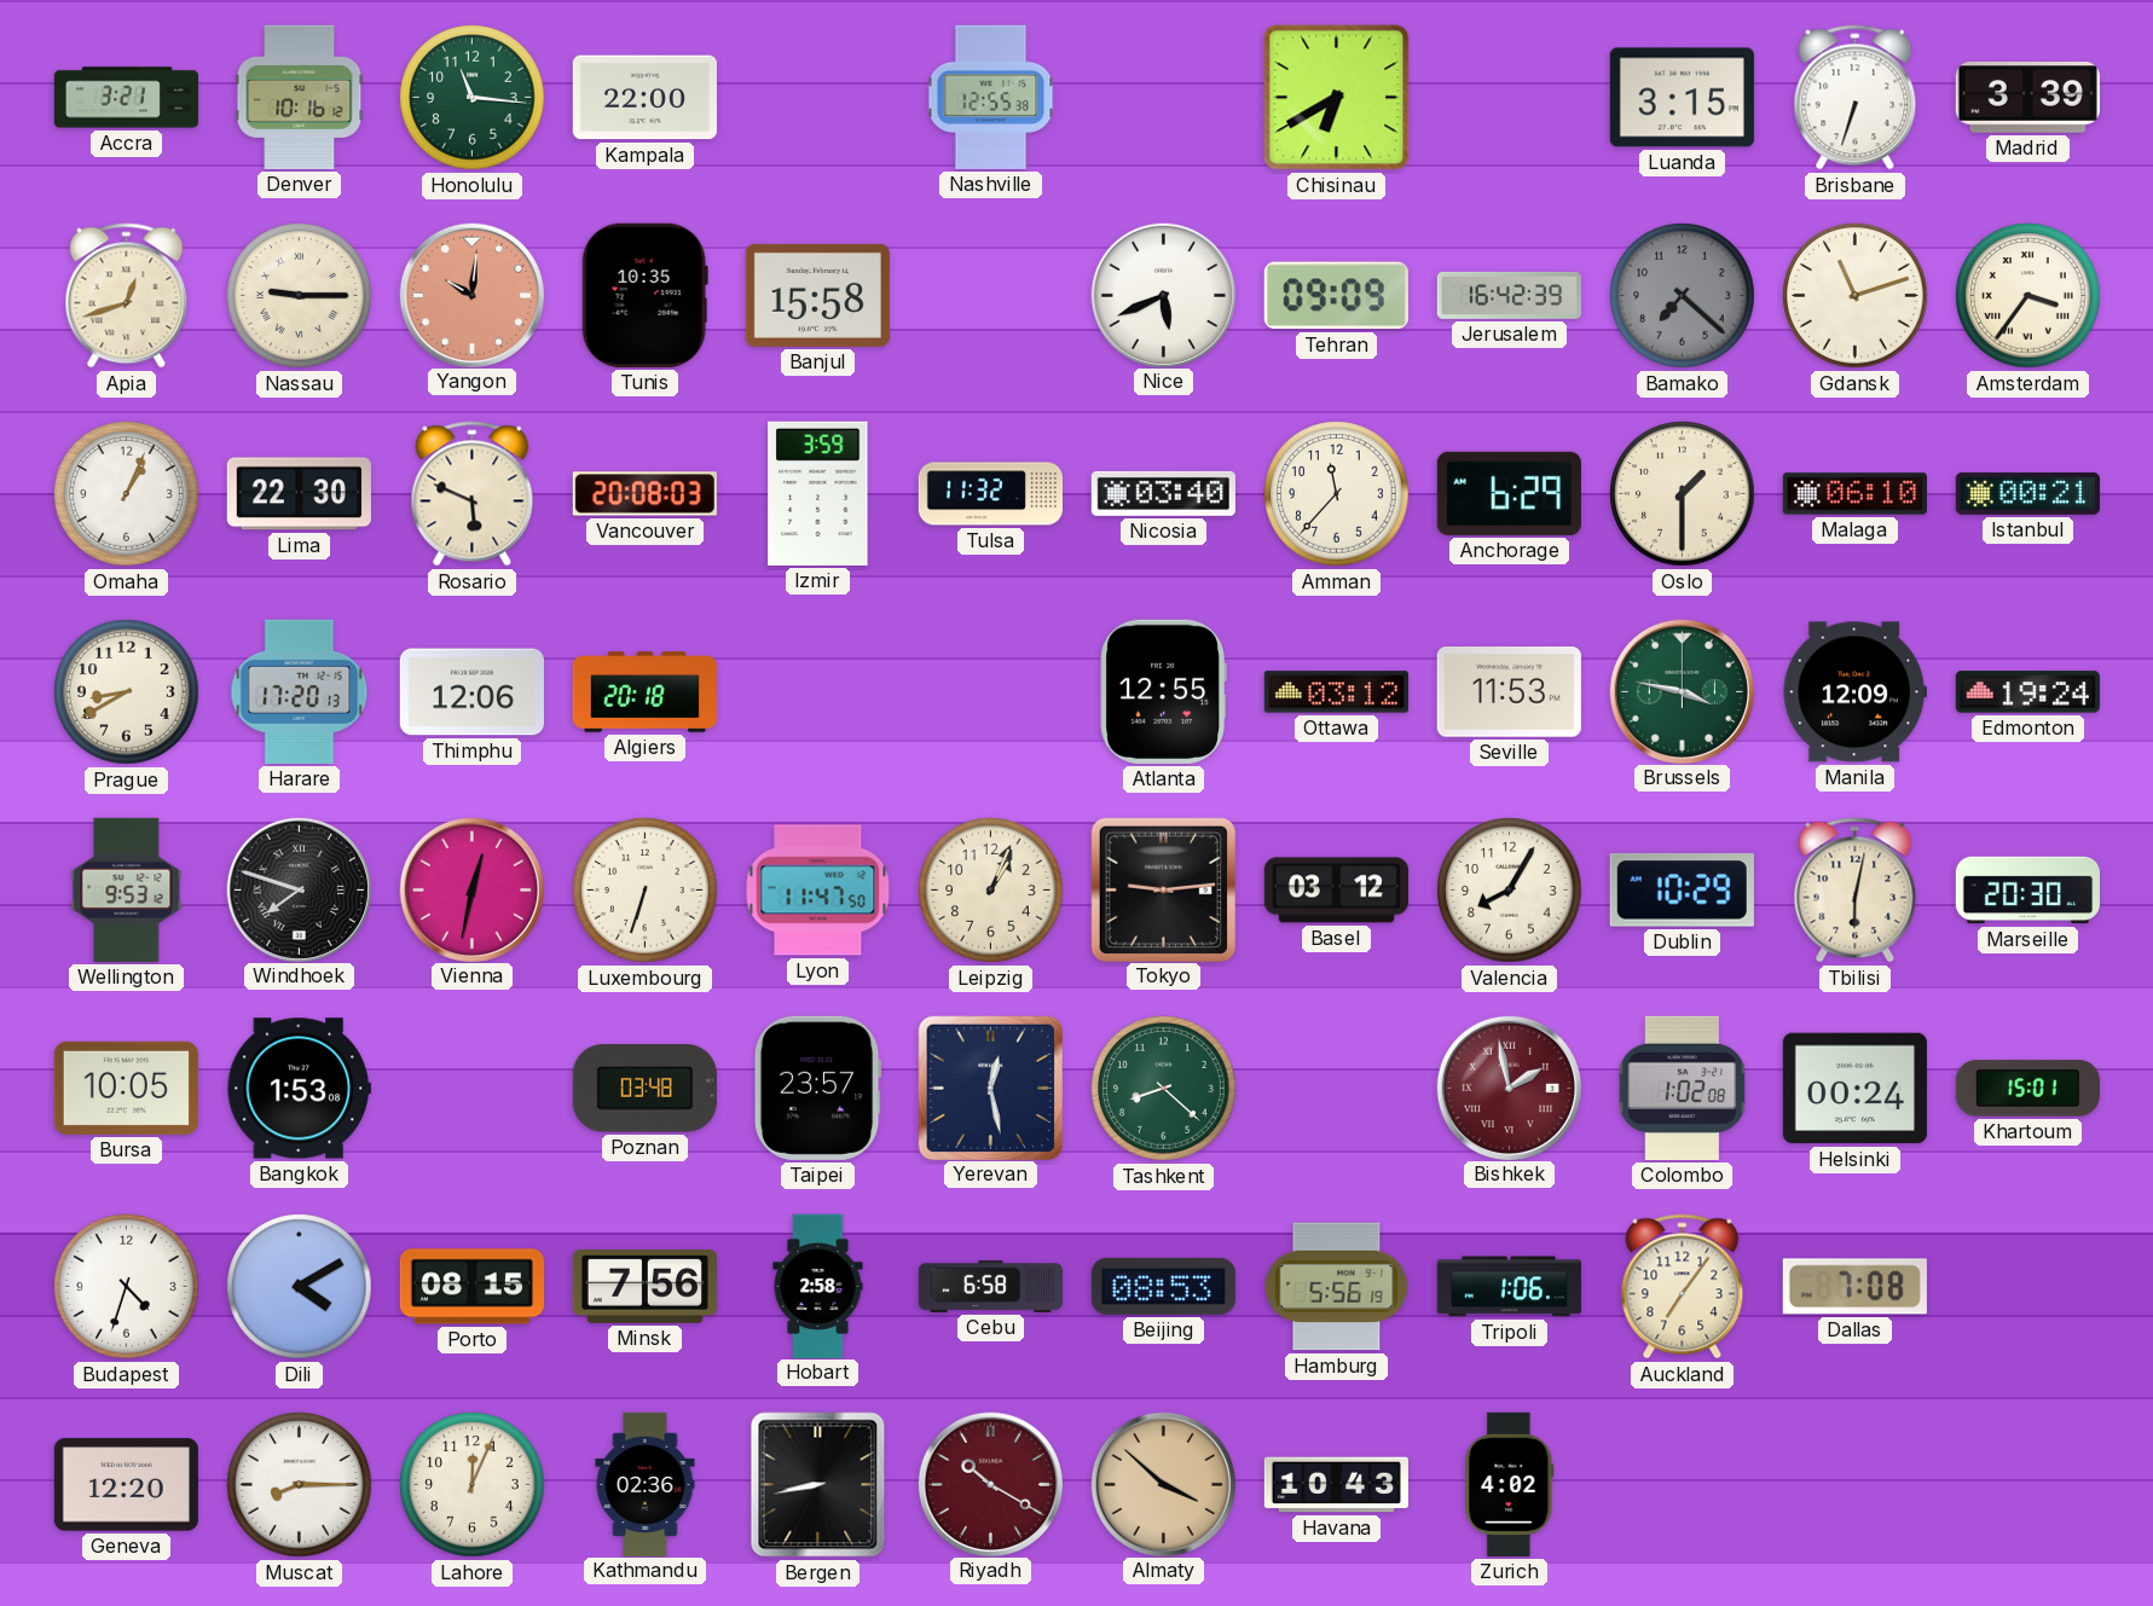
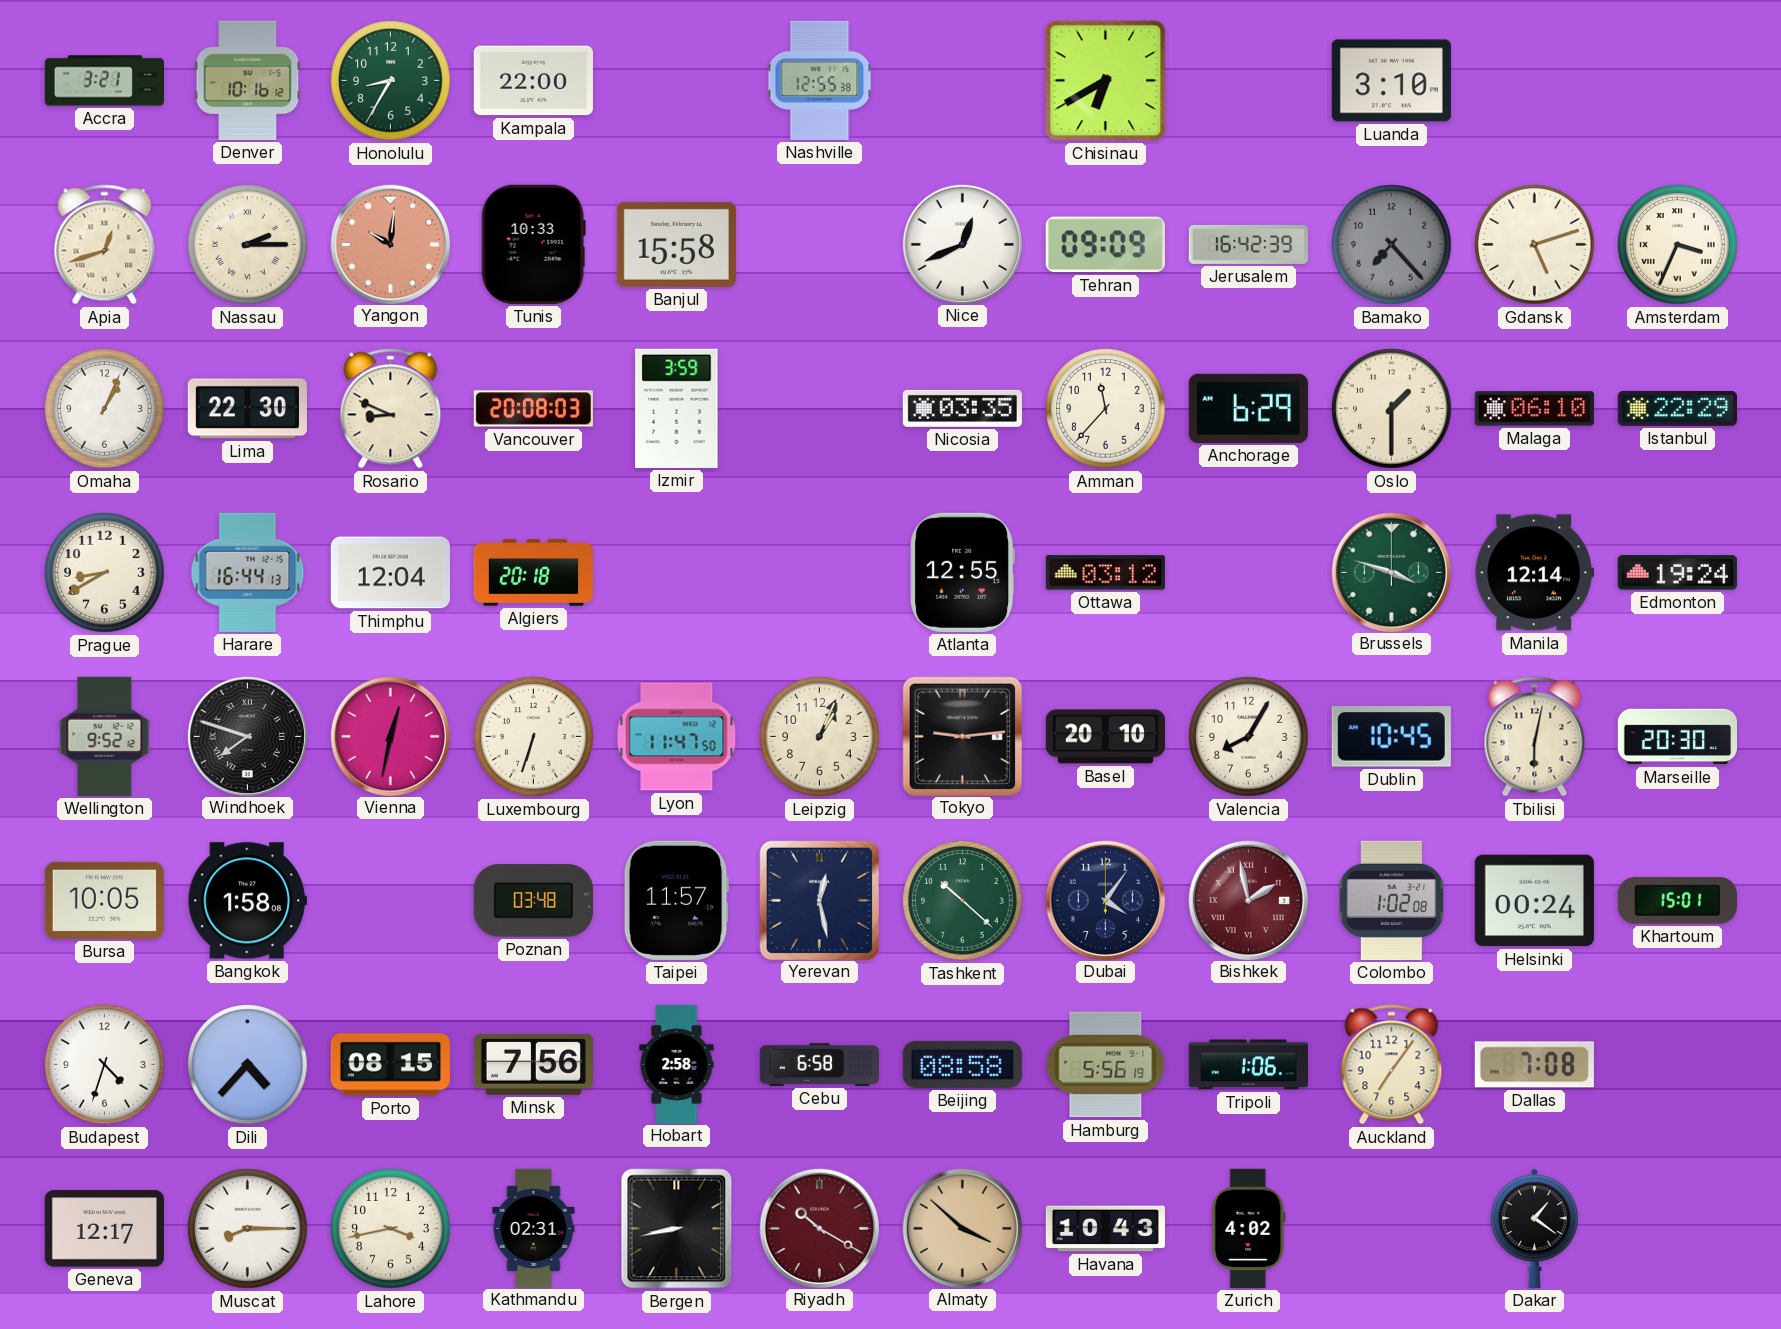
Honolulu: 11:16 -> 8:35
Luanda: 3:15 -> 3:10
Brisbane: 6:33 -> none
Madrid: 3:39 -> none
Nassau: 9:15 -> 2:15
Tunis: 10:35 -> 10:33
Nice: 5:41 -> 12:41
Bamako: 7:22 -> 7:23
Gdansk: 11:12 -> 5:12
Amsterdam: 3:36 -> 3:34
Rosario: 5:49 -> 8:49
Tulsa: 11:32 -> none
Nicosia: 03:40 -> 03:35
Istanbul: 00:21 -> 22:29
Harare: 17:20 -> 16:44
Thimphu: 12:06 -> 12:04
Seville: 11:53 -> none
Brussels: 3:47 -> 3:48
Manila: 12:09 -> 12:14
Wellington: 9:53 -> 9:52
Basel: 03:12 -> 20:10
Dublin: 10:29 -> 10:45
Bangkok: 1:53 -> 1:58
Taipei: 23:57 -> 11:57
Tashkent: 8:22 -> 10:22
Dubai: none -> 4:06
Dili: 4:10 -> 4:37
Beijing: 08:53 -> 08:58
Geneva: 12:20 -> 12:17
Lahore: 12:04 -> 3:43
Kathmandu: 02:36 -> 02:31
Dakar: none -> 1:21
